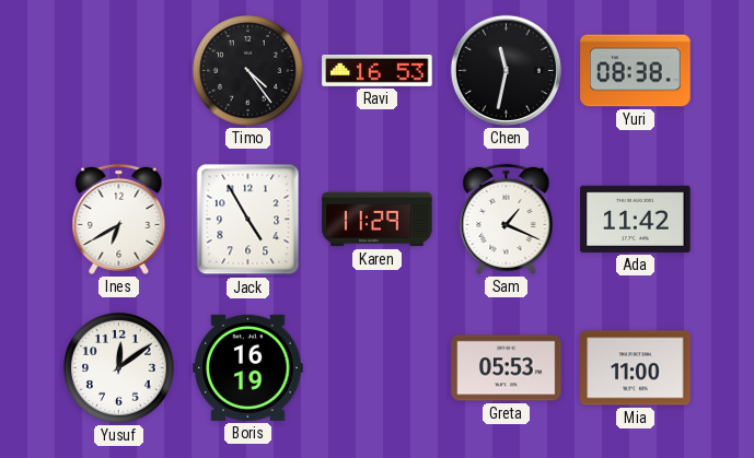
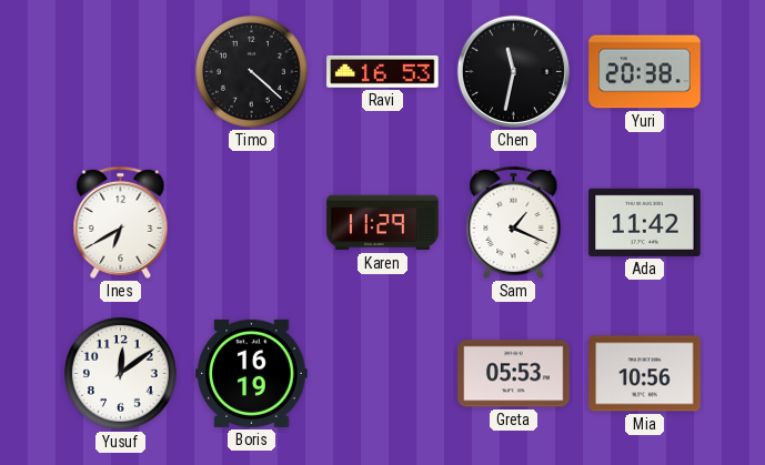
Timo: 4:24 -> 4:22
Yuri: 08:38 -> 20:38
Jack: 4:55 -> none
Mia: 11:00 -> 10:56
